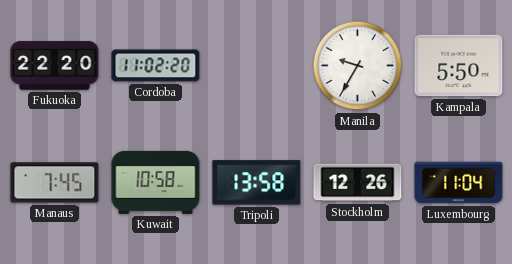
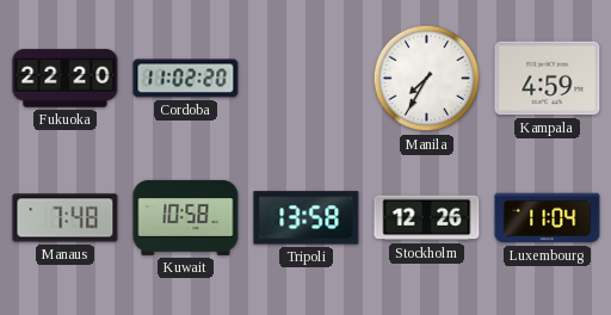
Manila: 9:35 -> 7:35
Kampala: 5:50 -> 4:59
Manaus: 7:45 -> 7:48
